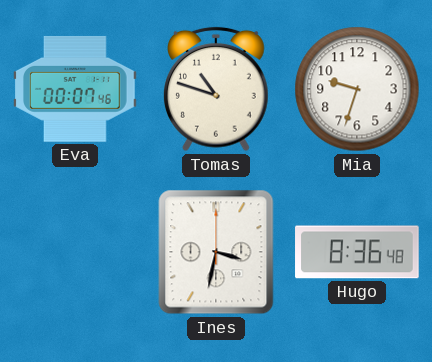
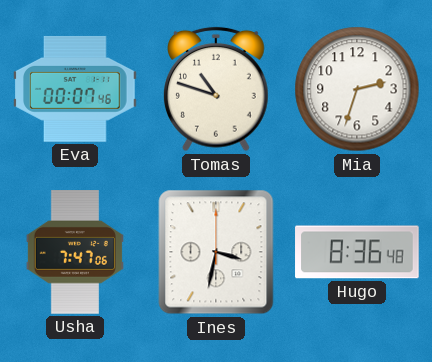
Mia: 9:33 -> 2:33
Usha: none -> 7:47
